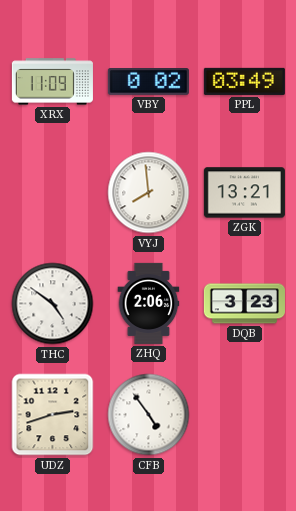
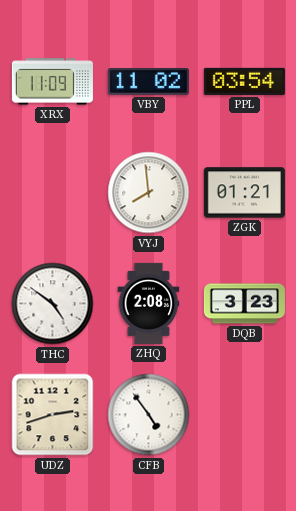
VBY: 0:02 -> 11:02
PPL: 03:49 -> 03:54
ZGK: 13:21 -> 01:21
ZHQ: 2:06 -> 2:08
